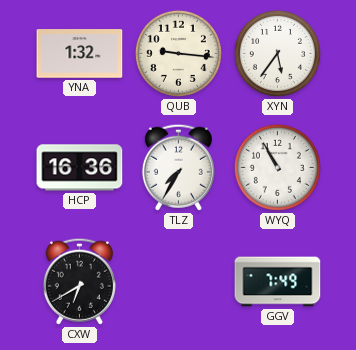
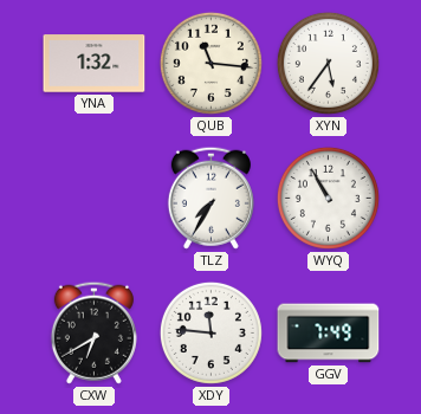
QUB: 9:16 -> 11:16
HCP: 16:36 -> none
XDY: none -> 11:46
